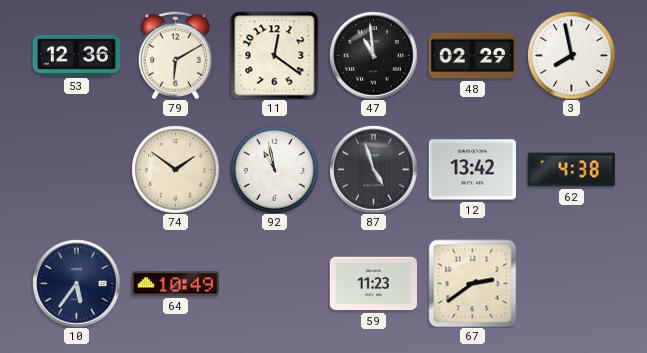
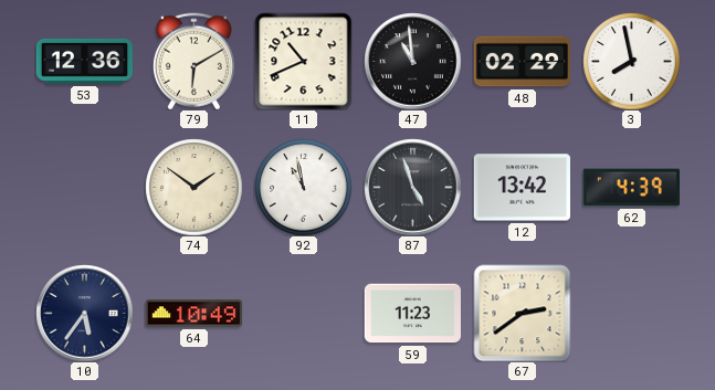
11: 12:21 -> 10:41
62: 4:38 -> 4:39
